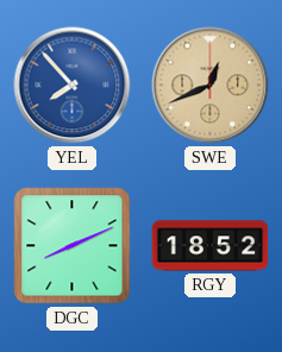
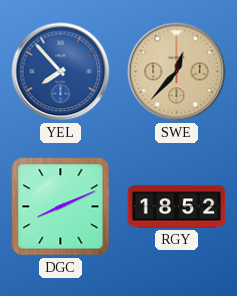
SWE: 12:41 -> 12:37
